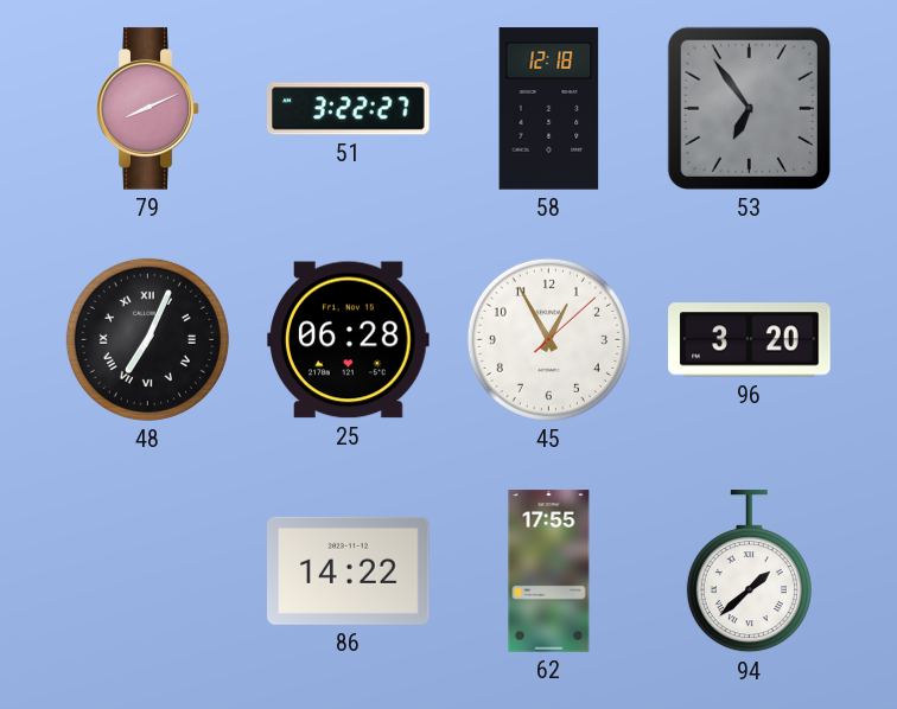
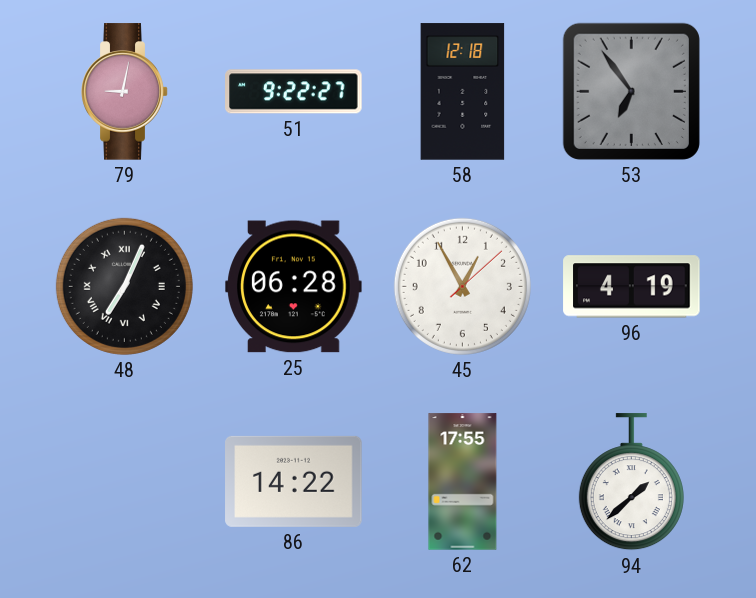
79: 8:11 -> 9:02
51: 3:22 -> 9:22
96: 3:20 -> 4:19
